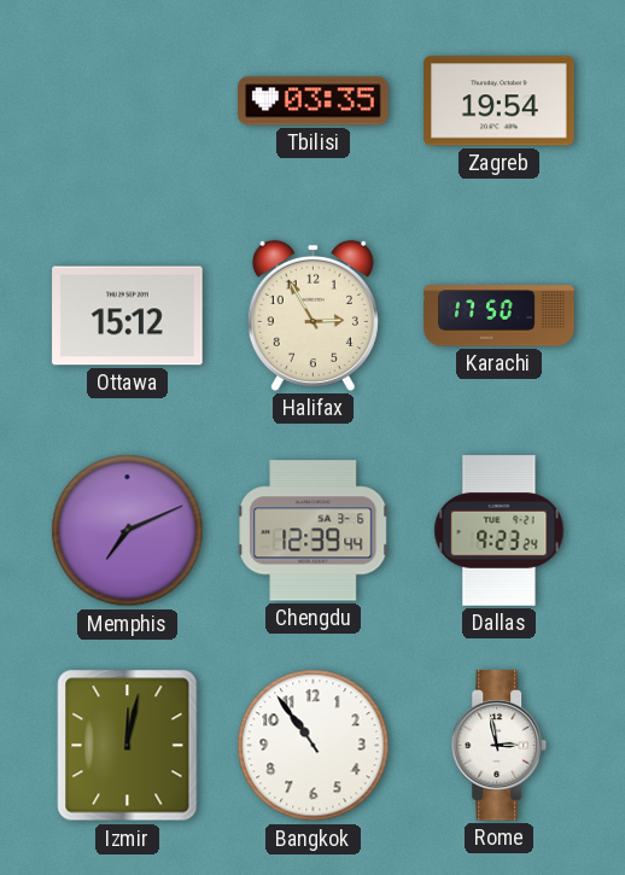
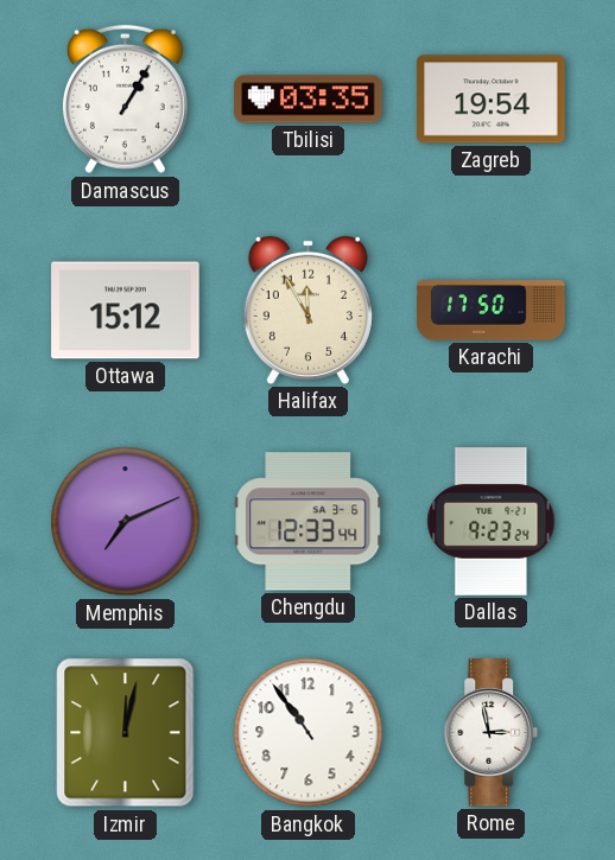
Damascus: none -> 1:05
Halifax: 2:55 -> 11:55
Chengdu: 12:39 -> 12:33
